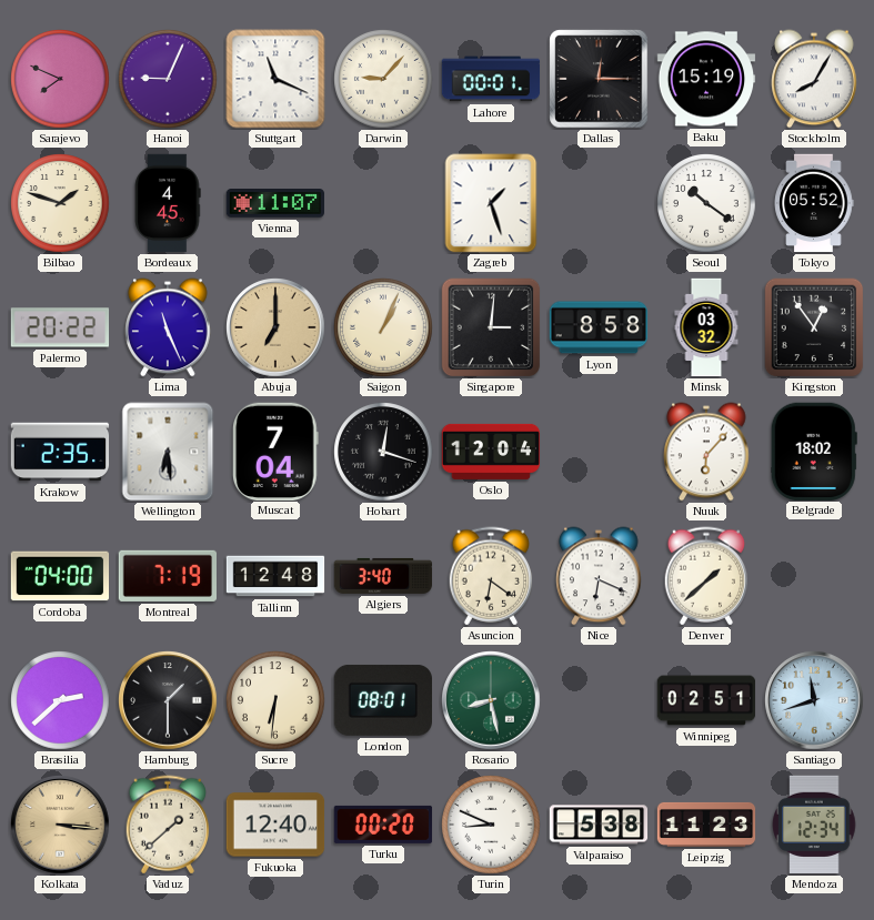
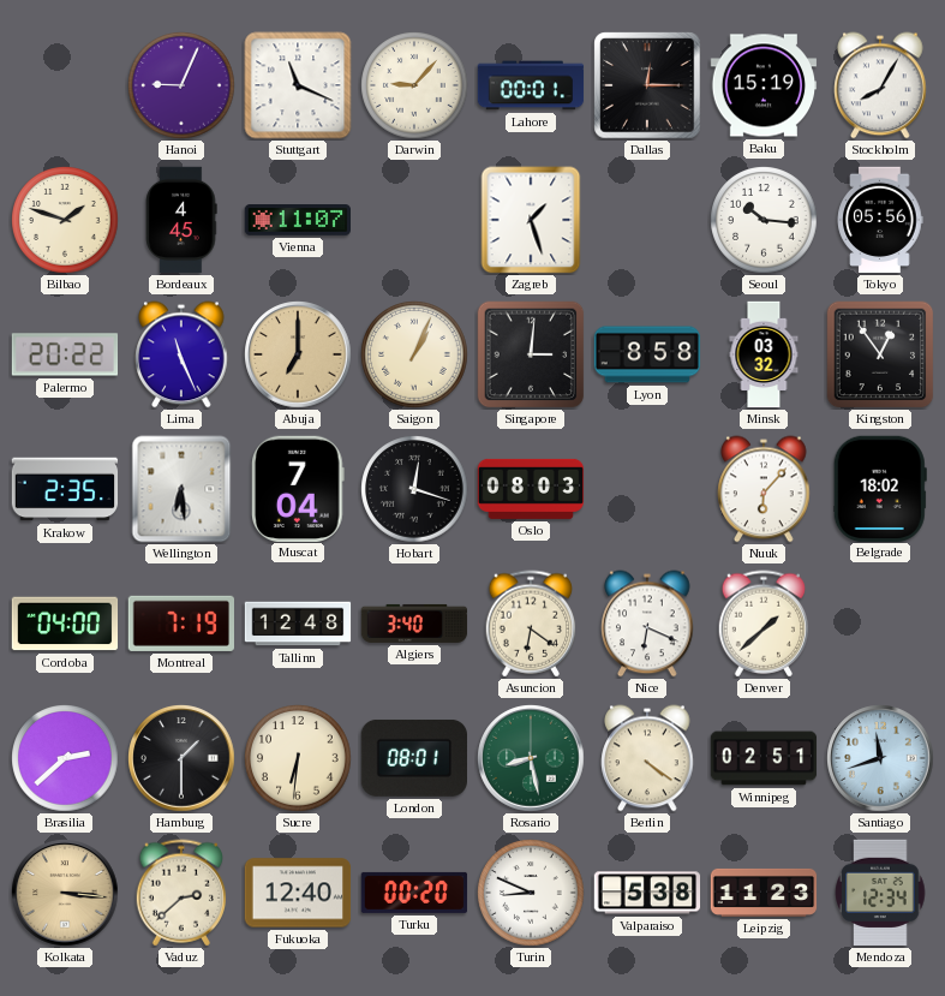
Sarajevo: 7:49 -> none
Seoul: 10:21 -> 10:16
Tokyo: 05:52 -> 05:56
Oslo: 12:04 -> 08:03
Berlin: none -> 4:21
Vaduz: 1:38 -> 2:38
